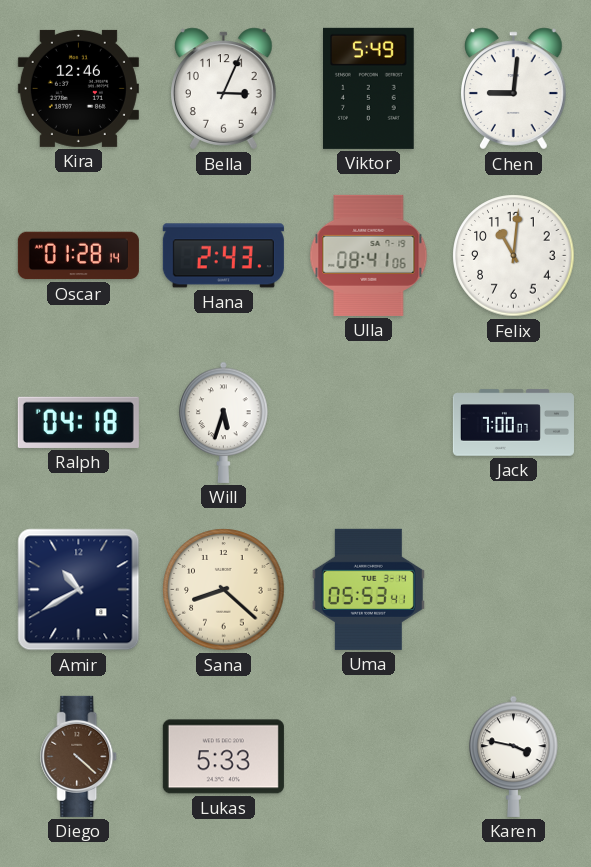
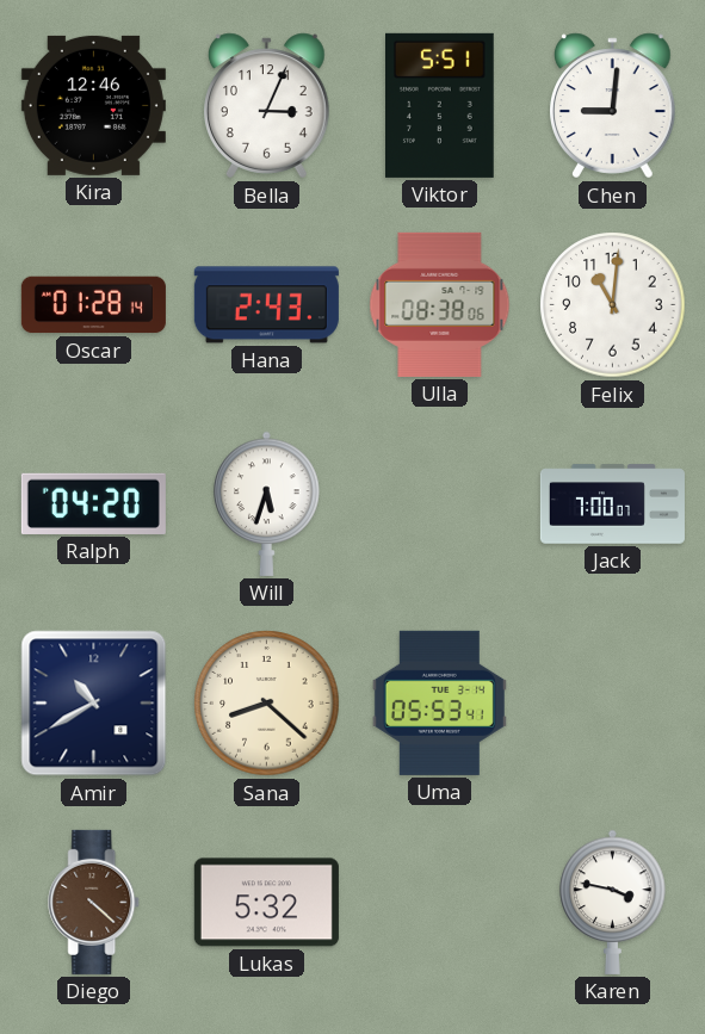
Viktor: 5:49 -> 5:51
Ulla: 08:41 -> 08:38
Ralph: 04:18 -> 04:20
Lukas: 5:33 -> 5:32
